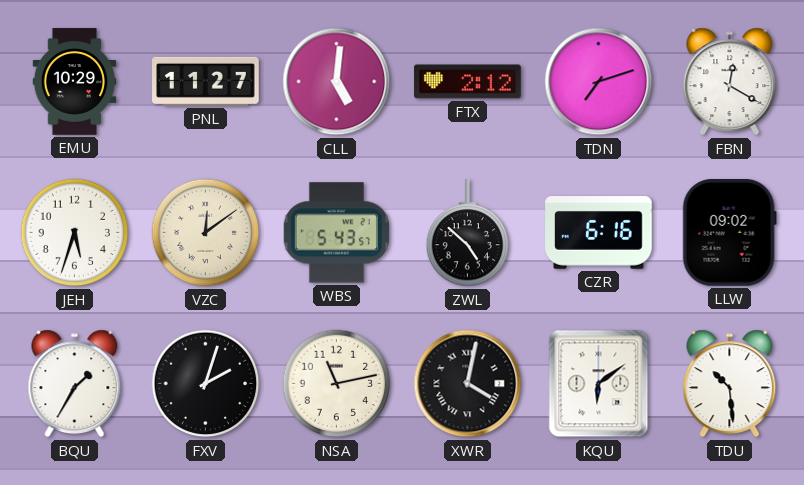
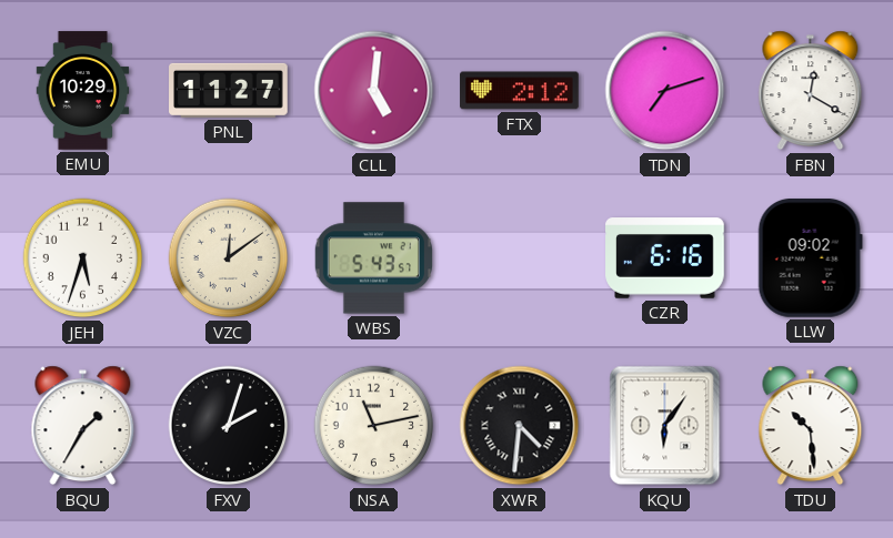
ZWL: 4:52 -> none
XWR: 4:02 -> 4:31
KQU: 6:09 -> 6:06
